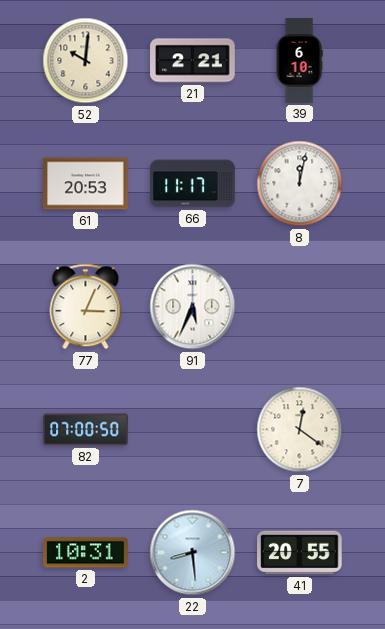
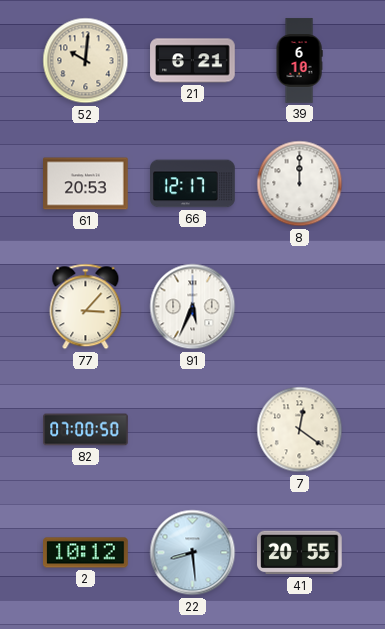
21: 2:21 -> 6:21
66: 11:17 -> 12:17
8: 12:02 -> 12:00
77: 3:04 -> 3:07
2: 10:31 -> 10:12
